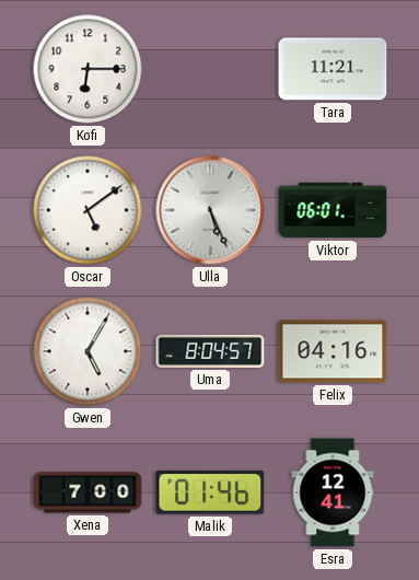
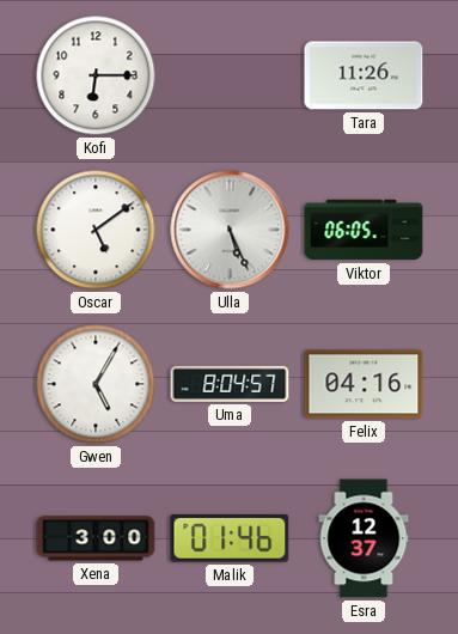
Tara: 11:21 -> 11:26
Viktor: 06:01 -> 06:05
Xena: 7:00 -> 3:00
Esra: 12:41 -> 12:37
